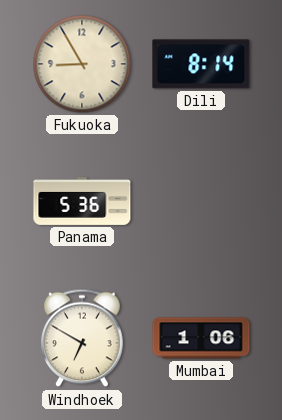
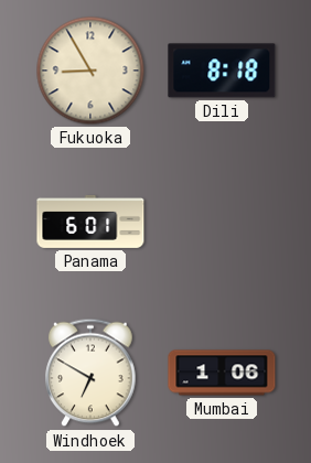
Dili: 8:14 -> 8:18
Panama: 5:36 -> 6:01
